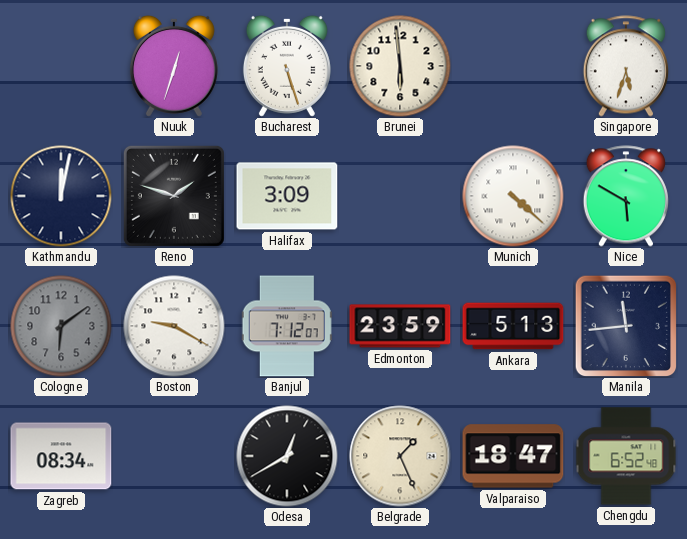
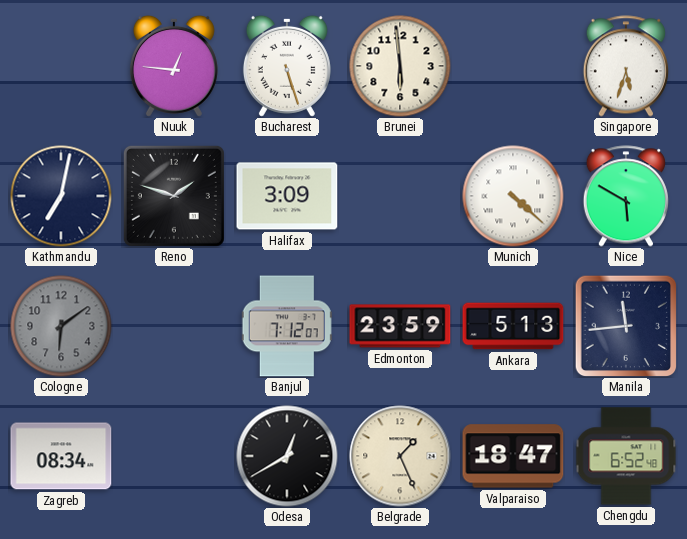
Nuuk: 12:33 -> 12:46
Kathmandu: 12:02 -> 7:02
Boston: 9:20 -> none
